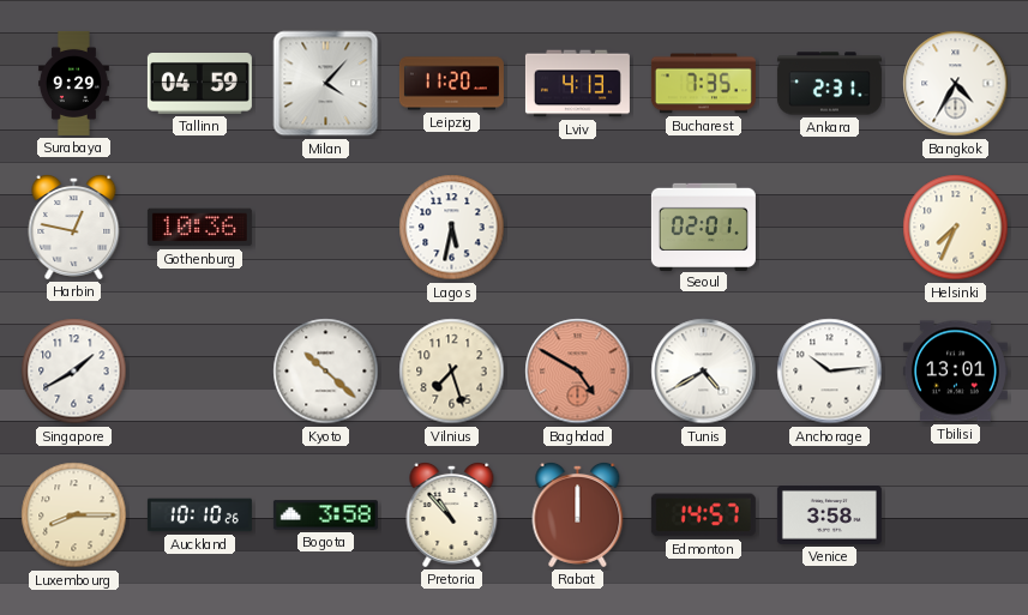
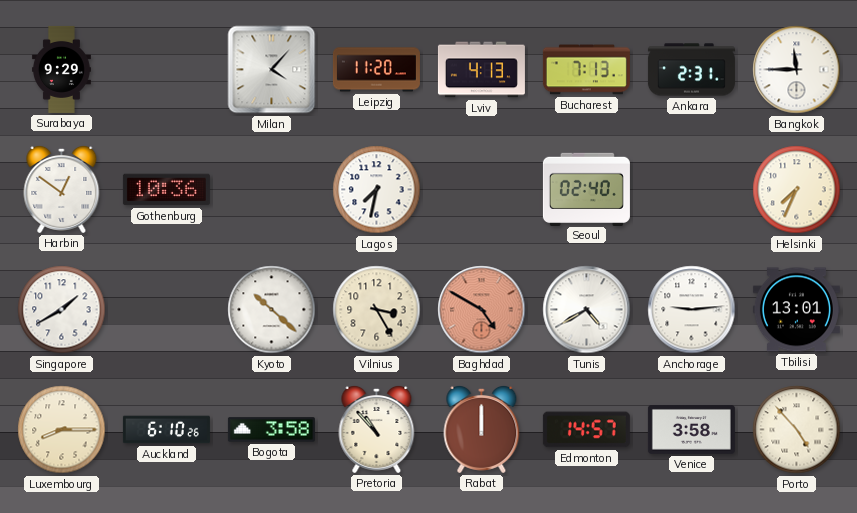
Tallinn: 04:59 -> none
Bucharest: 7:35 -> 7:13
Bangkok: 4:35 -> 11:45
Harbin: 12:47 -> 12:51
Lagos: 5:32 -> 7:32
Seoul: 02:01 -> 02:40
Vilnius: 7:27 -> 3:25
Anchorage: 10:14 -> 9:14
Auckland: 10:10 -> 6:10
Porto: none -> 4:53
